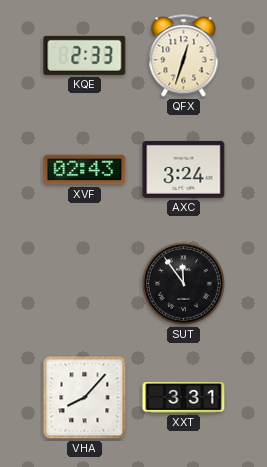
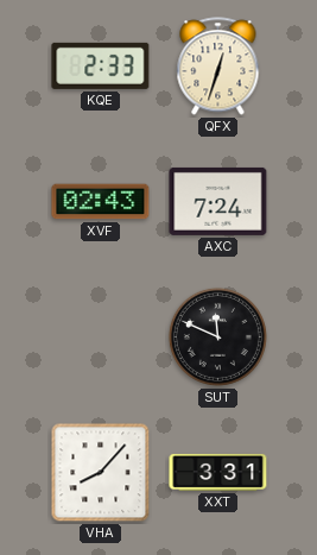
AXC: 3:24 -> 7:24
SUT: 11:54 -> 11:49
